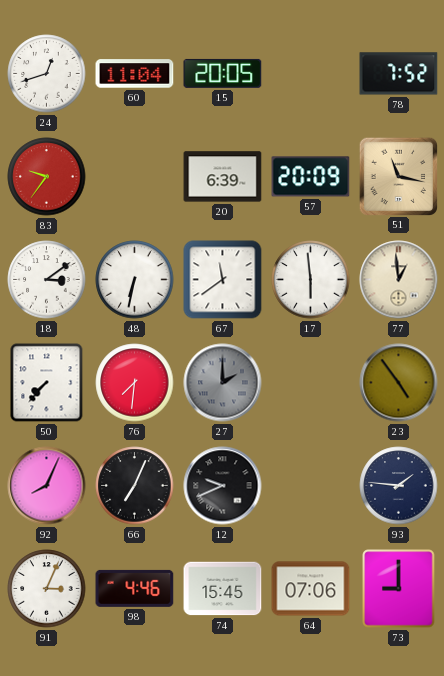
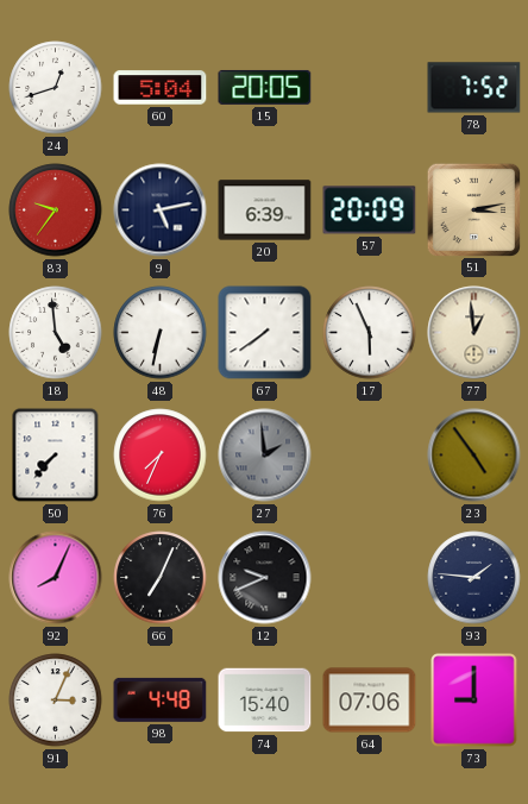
60: 11:04 -> 5:04
9: none -> 5:13
51: 11:17 -> 3:13
18: 3:09 -> 4:59
67: 11:39 -> 7:39
17: 5:59 -> 5:56
76: 7:31 -> 7:34
27: 2:00 -> 1:59
98: 4:46 -> 4:48
74: 15:45 -> 15:40
